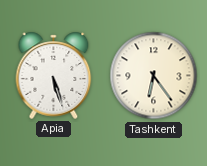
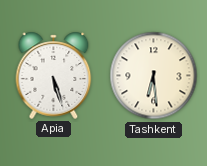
Tashkent: 6:24 -> 6:29
